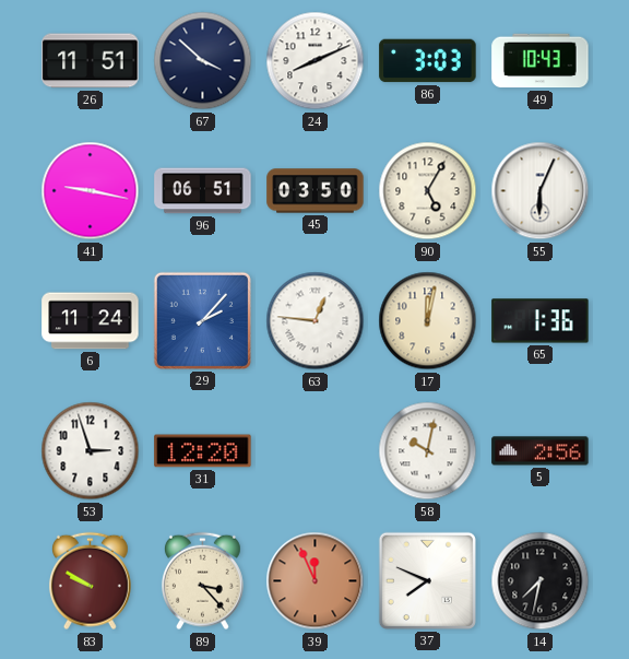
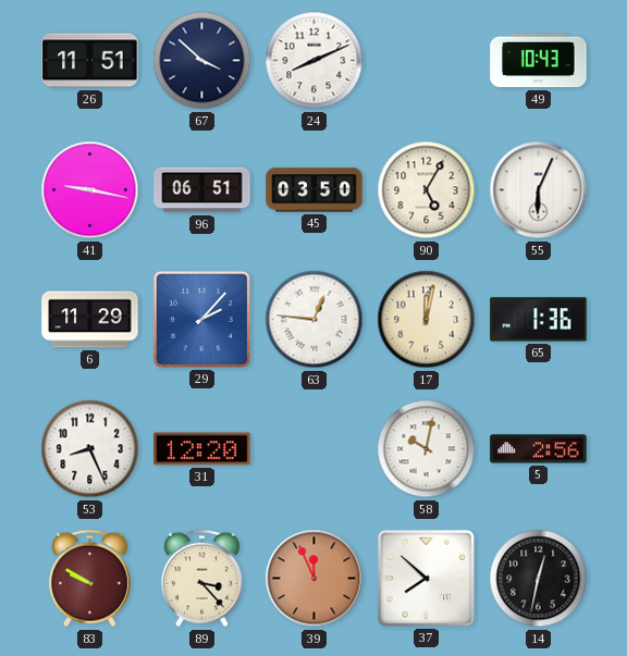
86: 3:03 -> none
6: 11:24 -> 11:29
53: 2:57 -> 8:26
37: 7:49 -> 7:52
14: 7:32 -> 12:32
